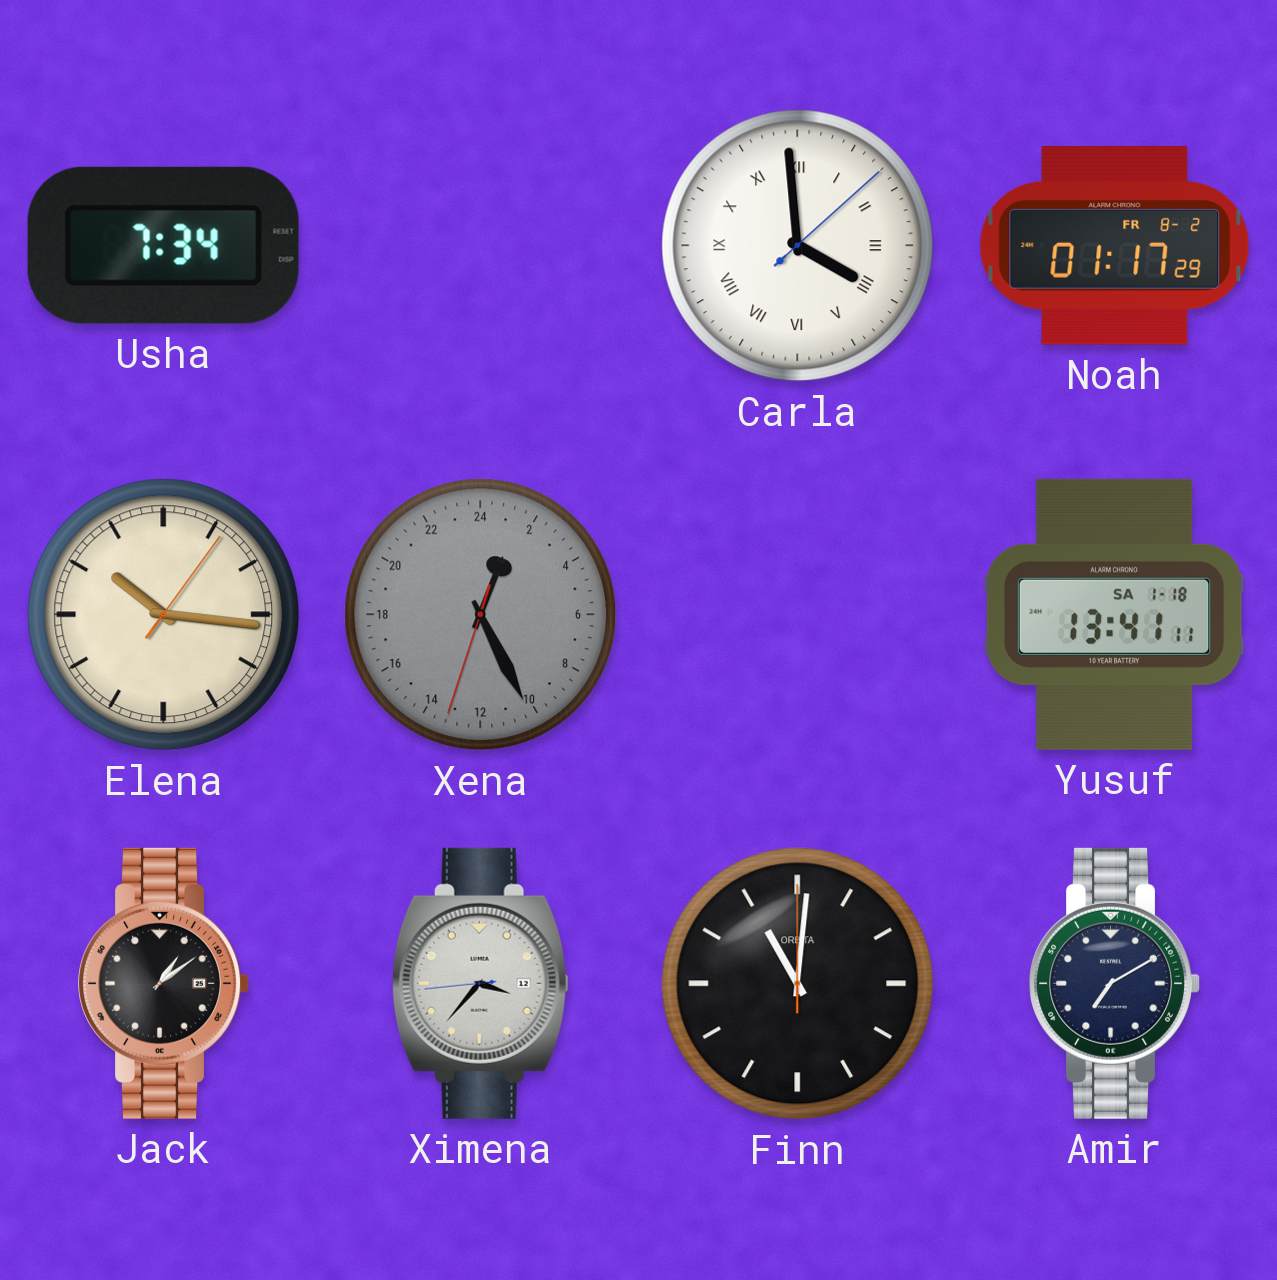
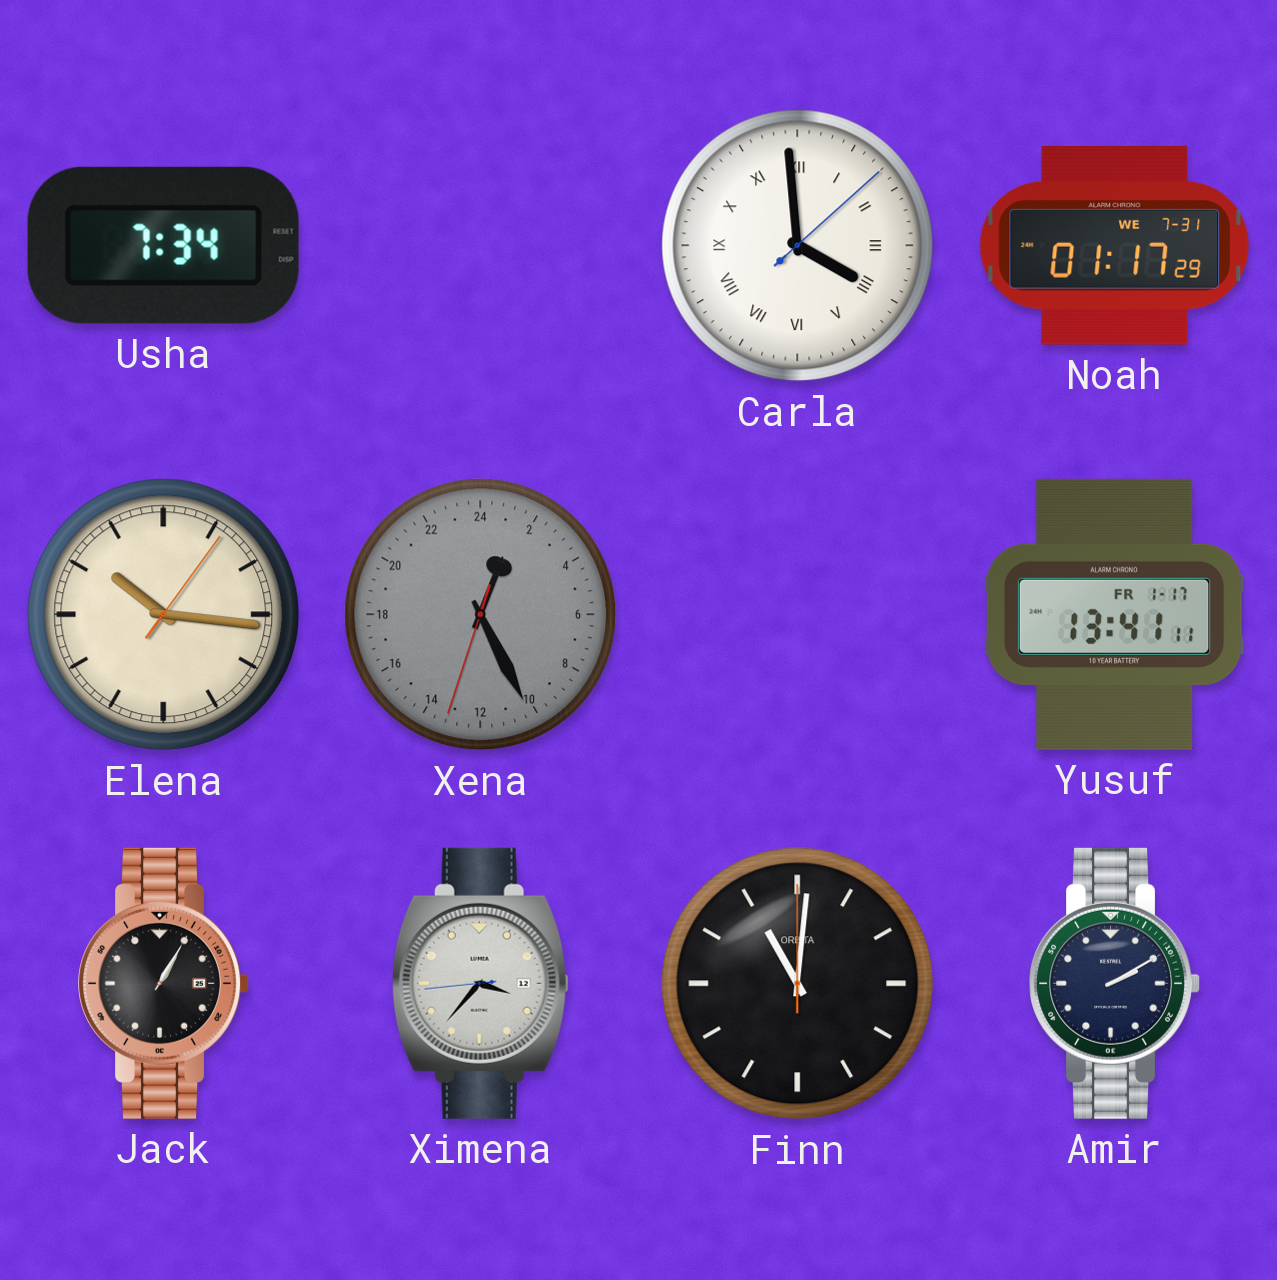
Noah date: FR 8-2 -> WE 7-31
Yusuf date: SA 1-18 -> FR 1-17
Jack: 1:09 -> 1:05
Amir: 7:10 -> 2:10
